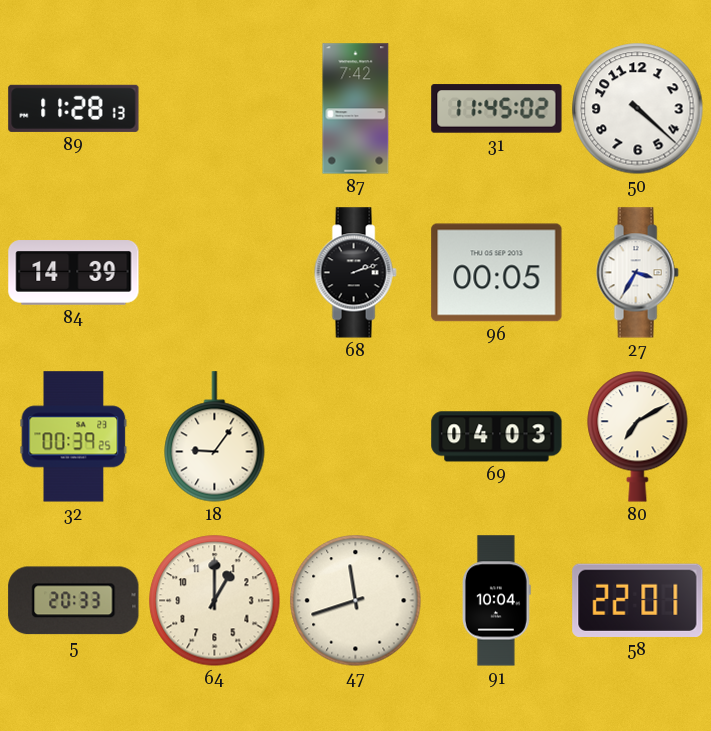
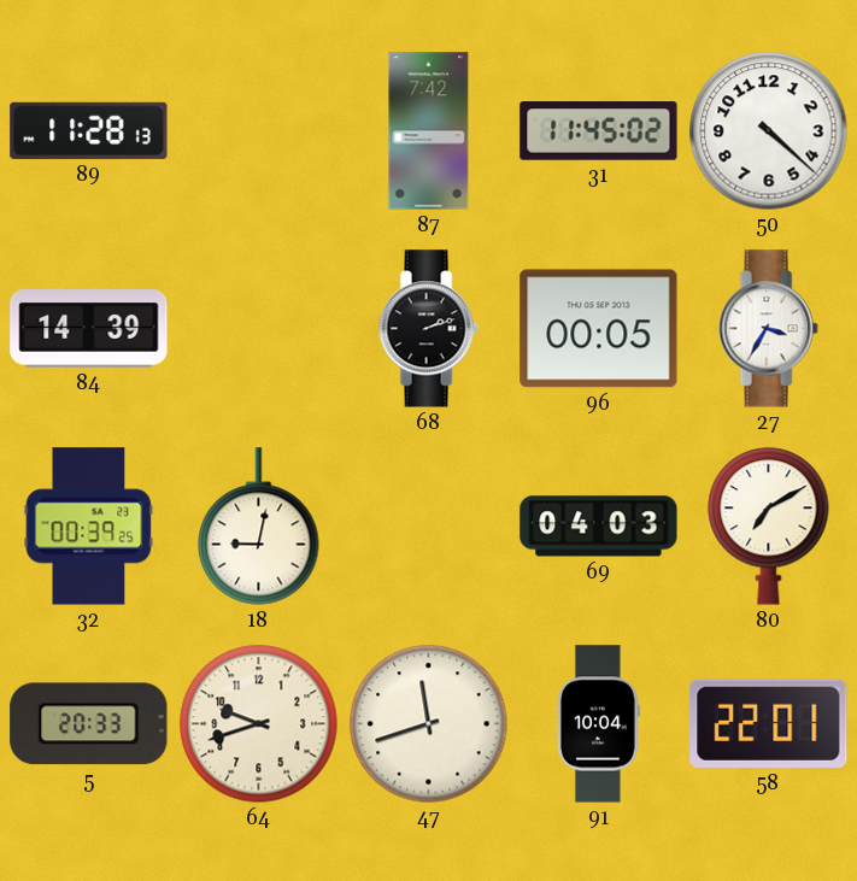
18: 9:06 -> 9:02
64: 1:00 -> 9:42
